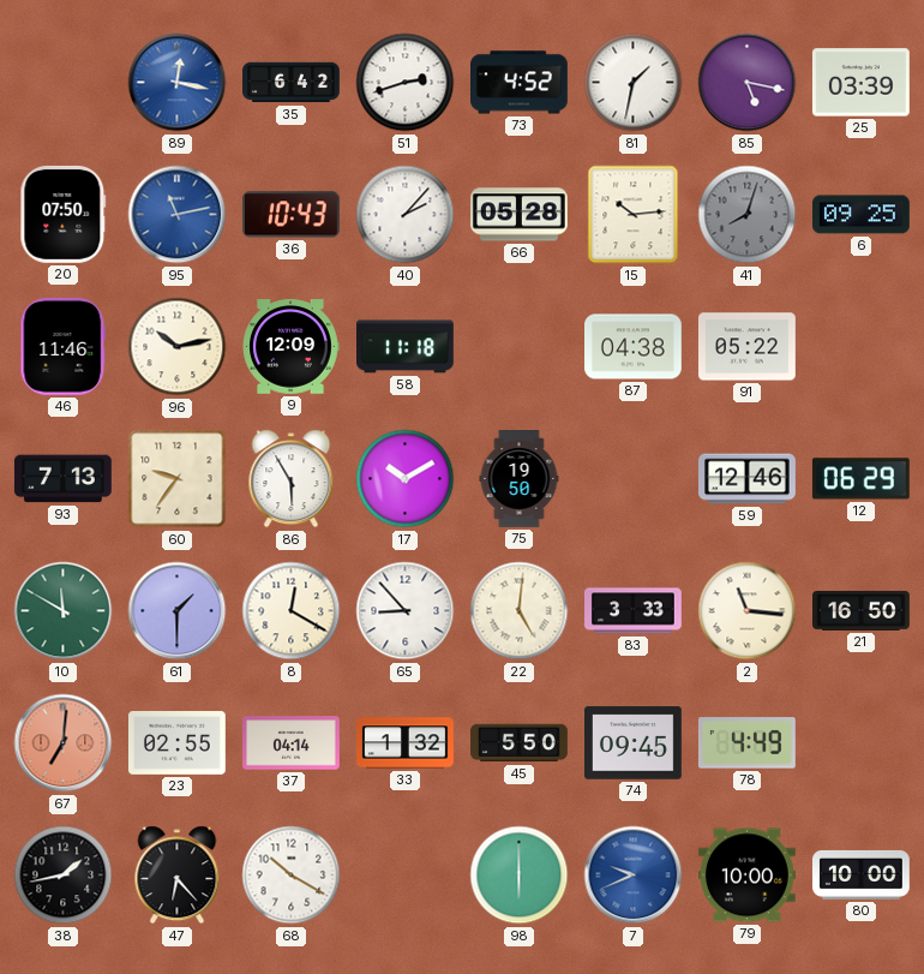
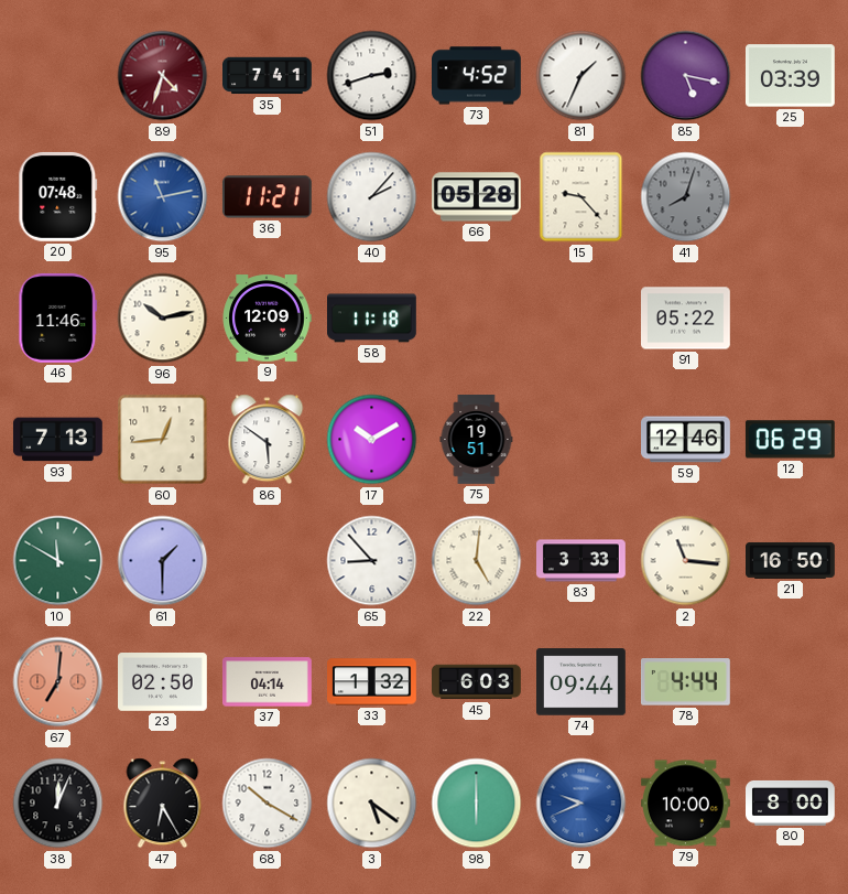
89: 12:17 -> 4:33
89 dial: blue -> burgundy
35: 6:42 -> 7:41
81: 1:32 -> 1:34
20: 07:50 -> 07:48
36: 10:43 -> 11:21
15: 10:14 -> 9:23
6: 09:25 -> none
87: 04:38 -> none
60: 9:36 -> 12:44
86: 5:55 -> 5:51
75: 19:50 -> 19:51
8: 12:20 -> none
23: 02:55 -> 02:50
45: 5:50 -> 6:03
74: 09:45 -> 09:44
78: 4:49 -> 4:44
38: 1:43 -> 12:04
47: 6:23 -> 6:25
3: none -> 5:21
80: 10:00 -> 8:00
